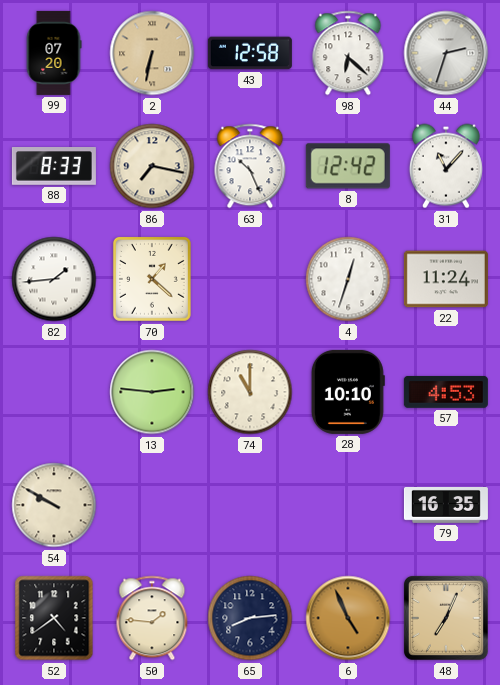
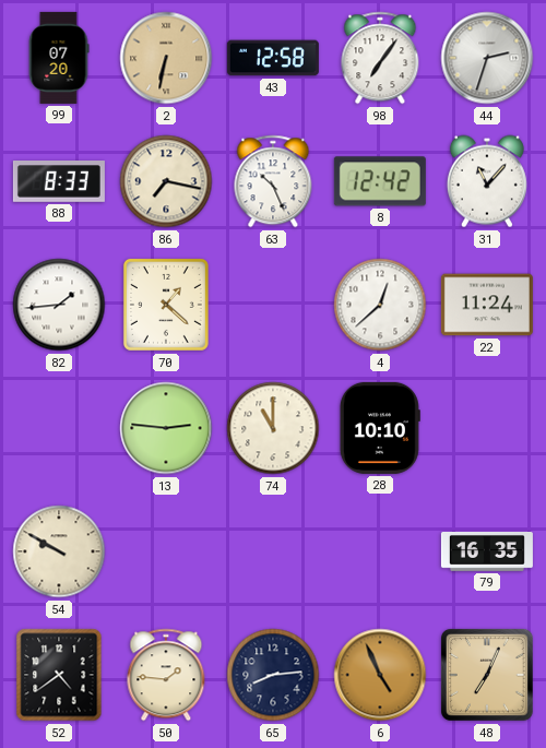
98: 6:22 -> 7:06
4: 12:33 -> 12:38
57: 4:53 -> none
